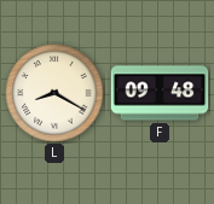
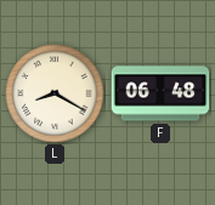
F: 09:48 -> 06:48
